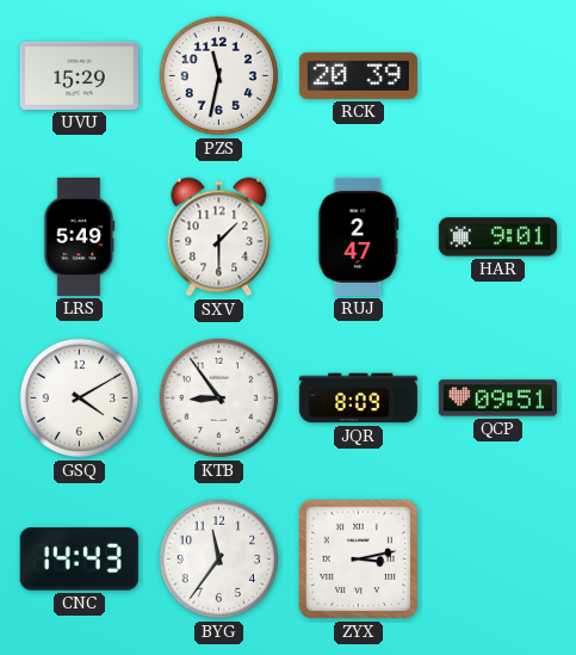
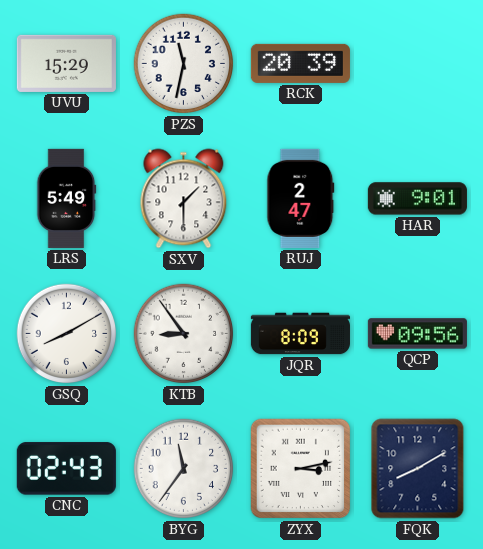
GSQ: 4:10 -> 8:10
QCP: 09:51 -> 09:56
CNC: 14:43 -> 02:43
FQK: none -> 8:10
